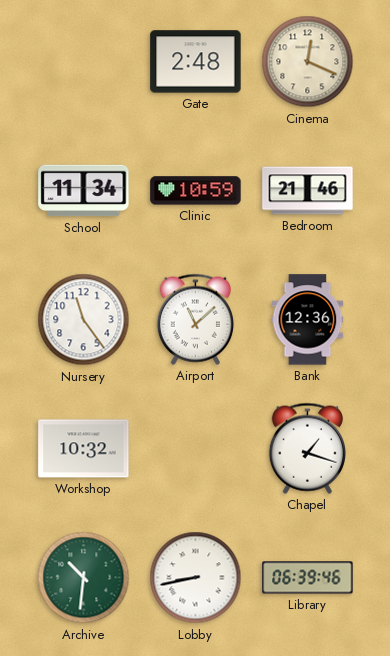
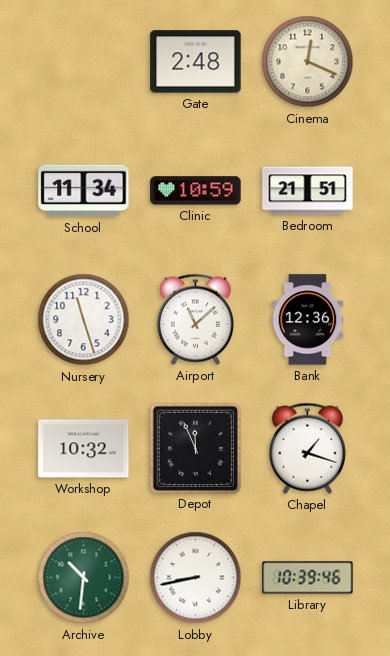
Bedroom: 21:46 -> 21:51
Nursery: 11:24 -> 11:27
Depot: none -> 11:56
Library: 06:39 -> 10:39
